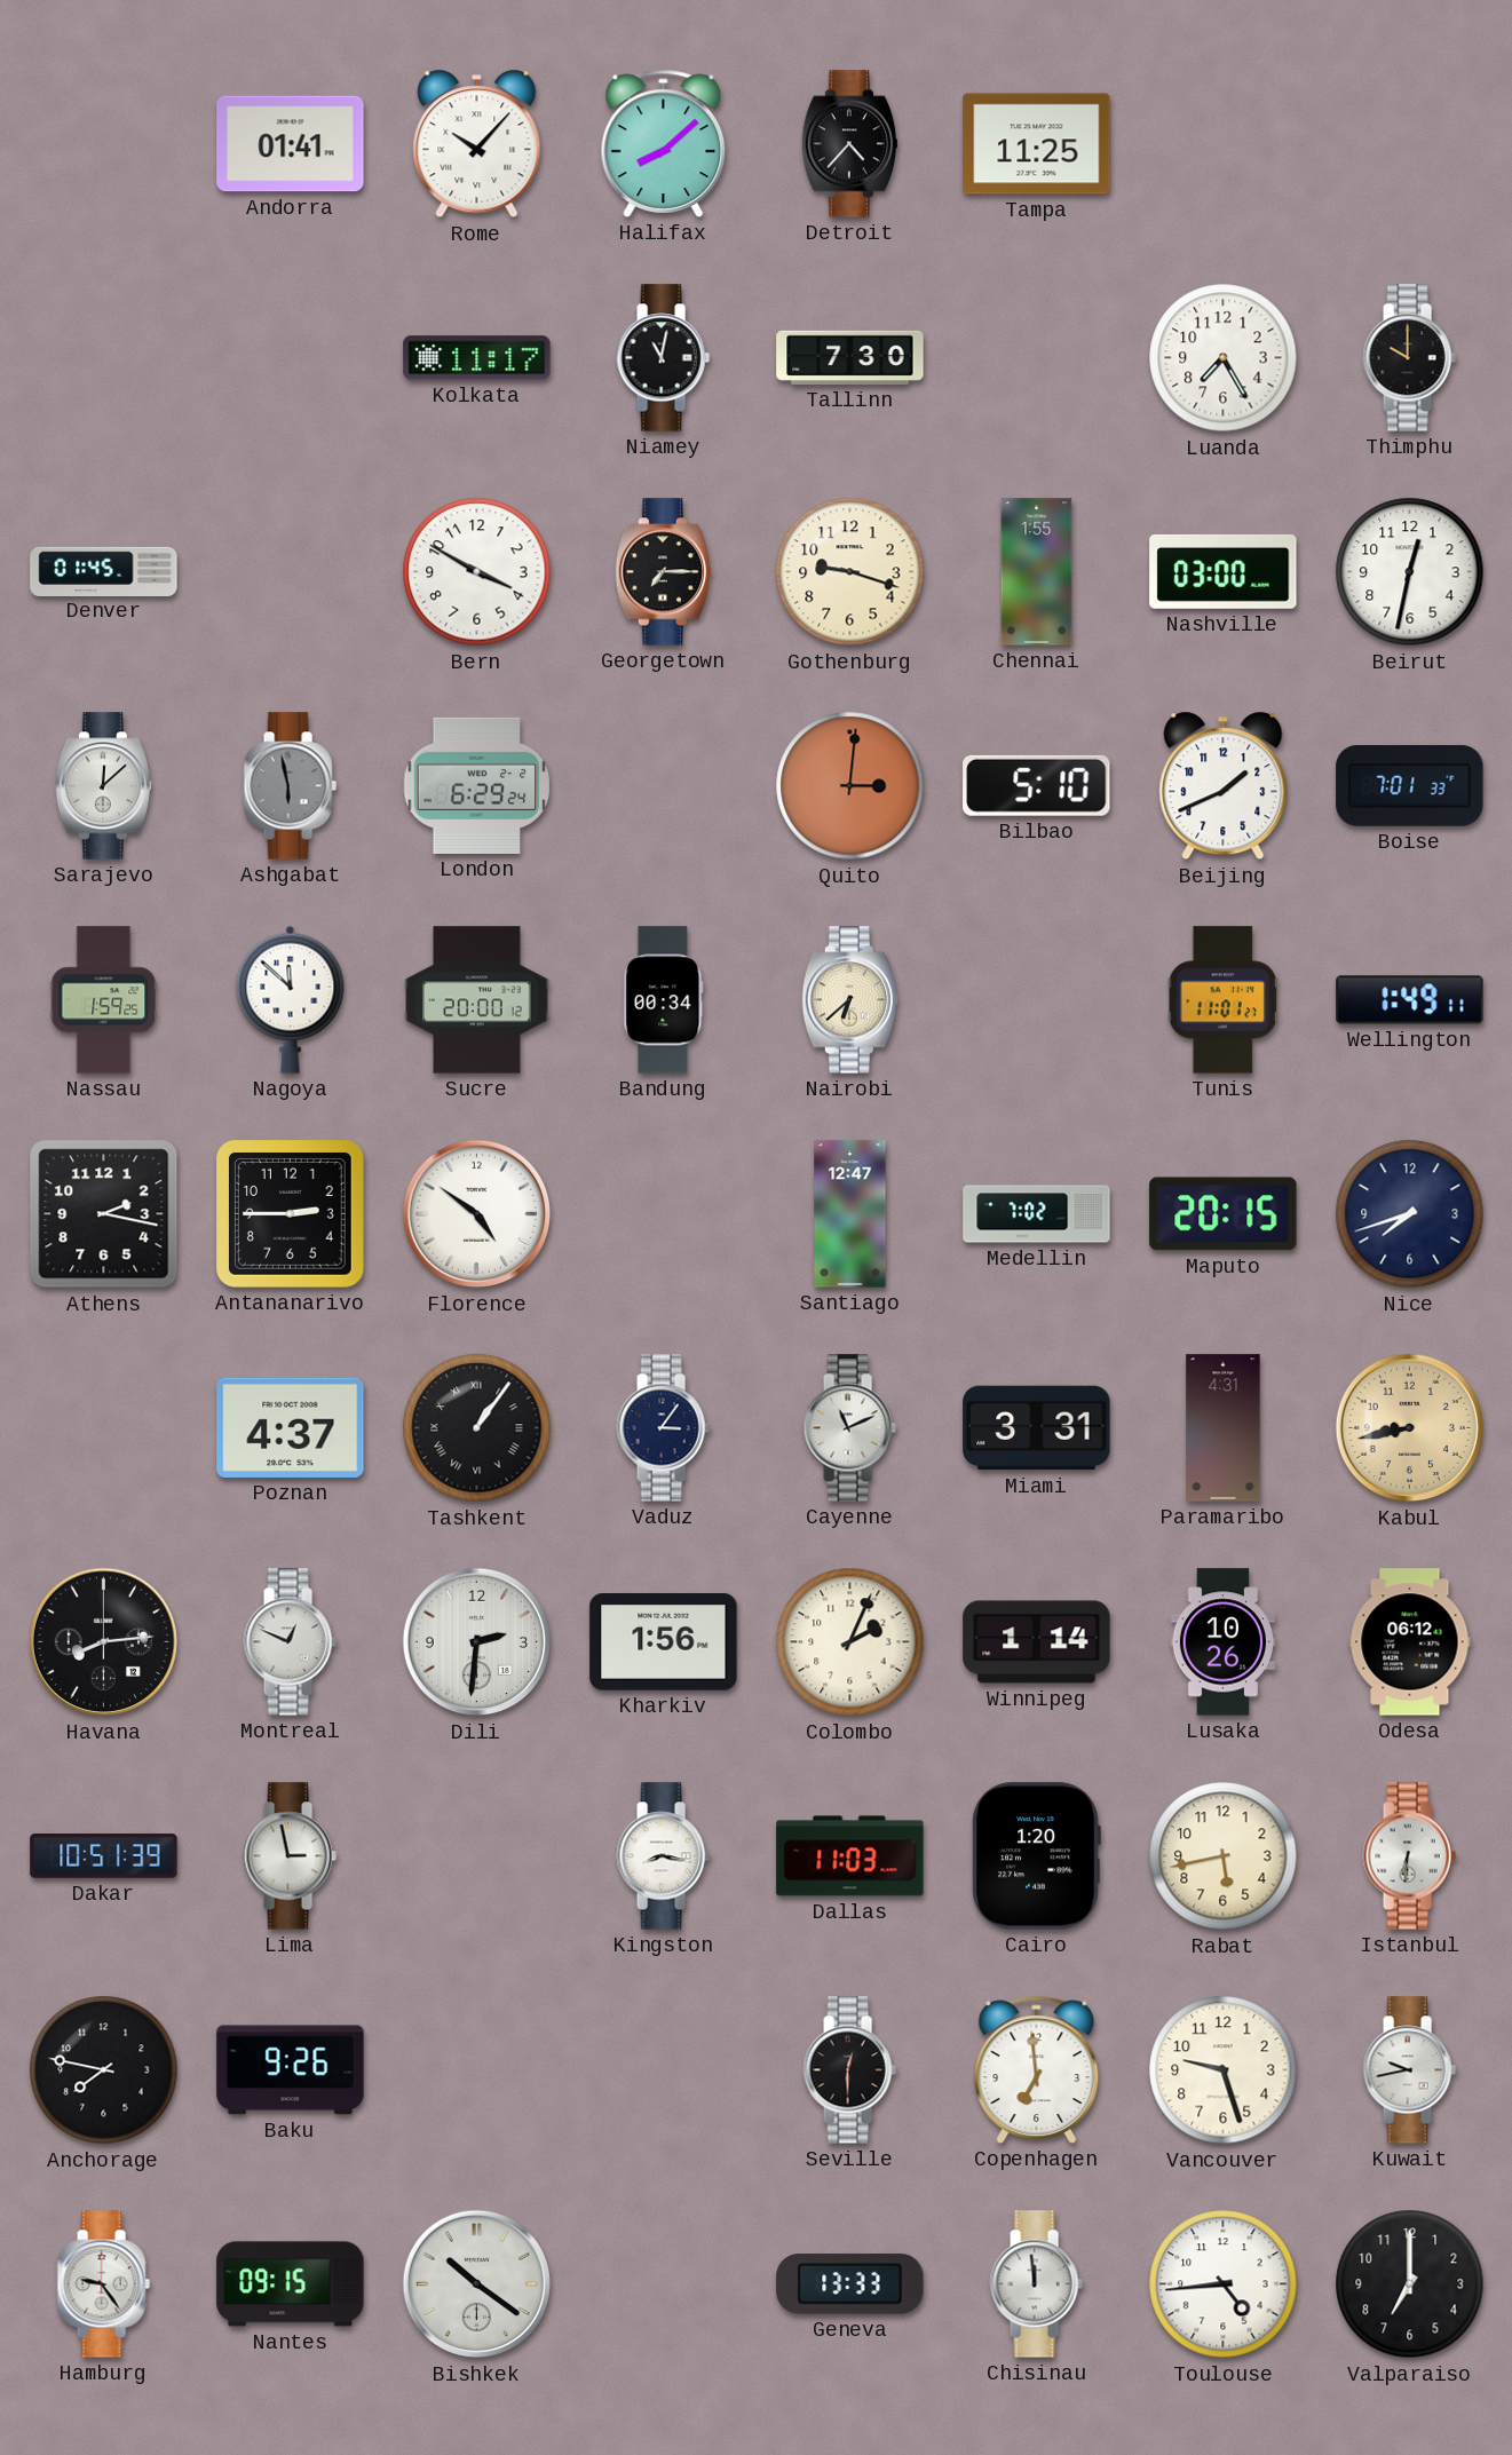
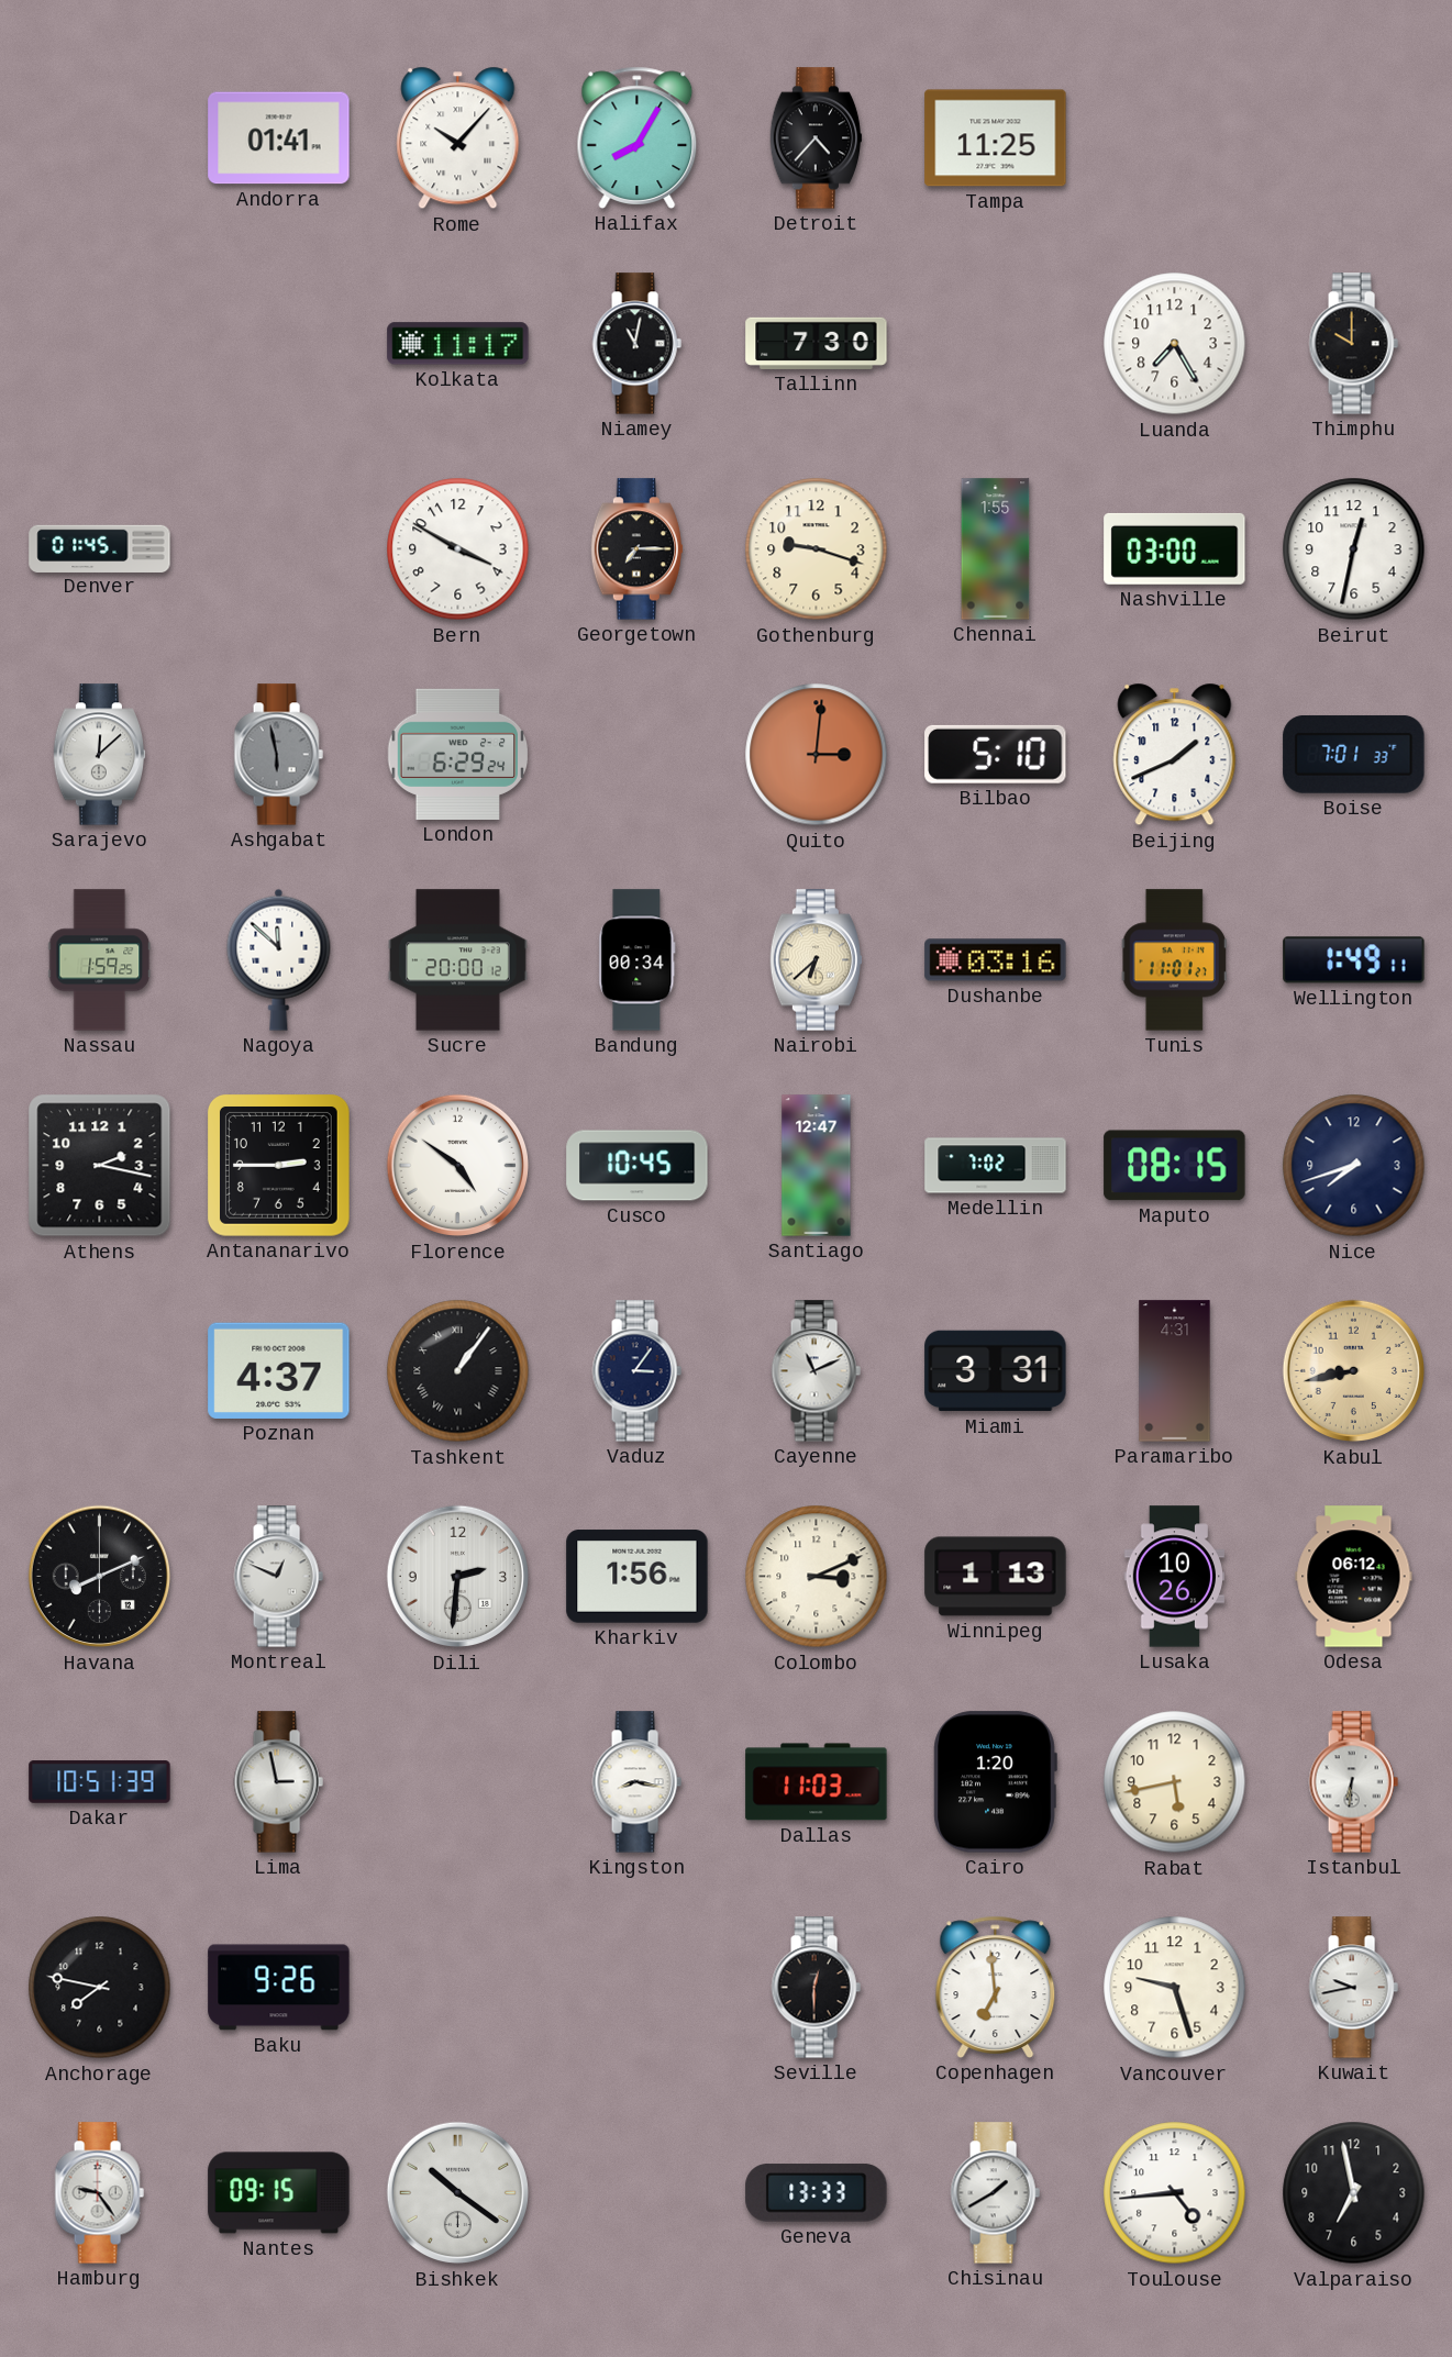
Halifax: 8:08 -> 8:05
Dushanbe: none -> 03:16
Cusco: none -> 10:45
Maputo: 20:15 -> 08:15
Havana: 8:14 -> 8:11
Colombo: 2:04 -> 3:11
Winnipeg: 1:14 -> 1:13
Chisinau: 11:59 -> 1:40
Valparaiso: 7:00 -> 6:58
